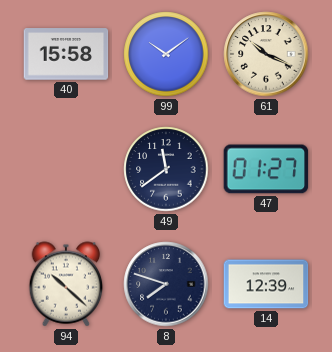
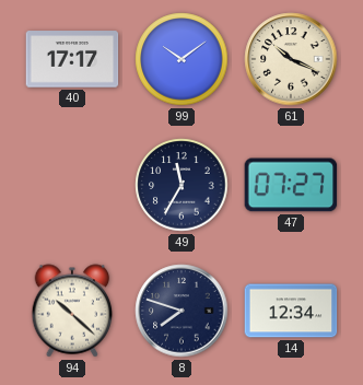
40: 15:58 -> 17:17
49: 11:39 -> 11:35
47: 01:27 -> 07:27
14: 12:39 -> 12:34
